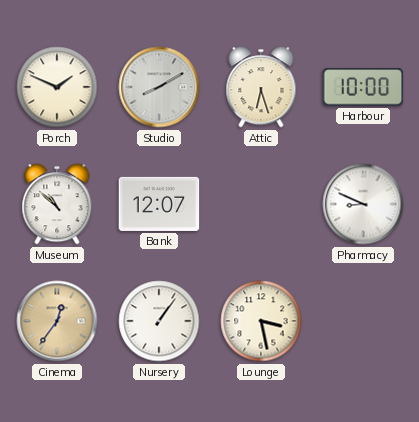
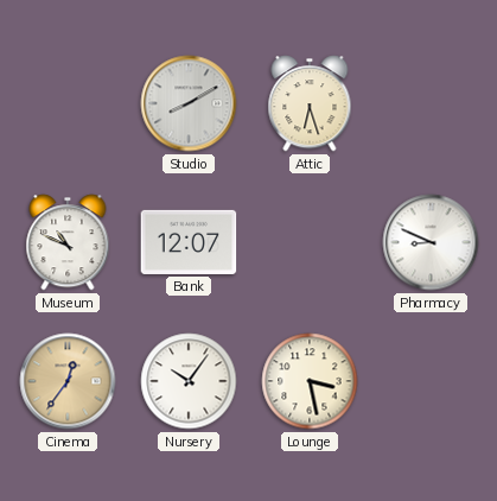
Porch: 1:49 -> none
Harbour: 10:00 -> none
Museum: 10:52 -> 10:49
Nursery: 1:06 -> 10:06
